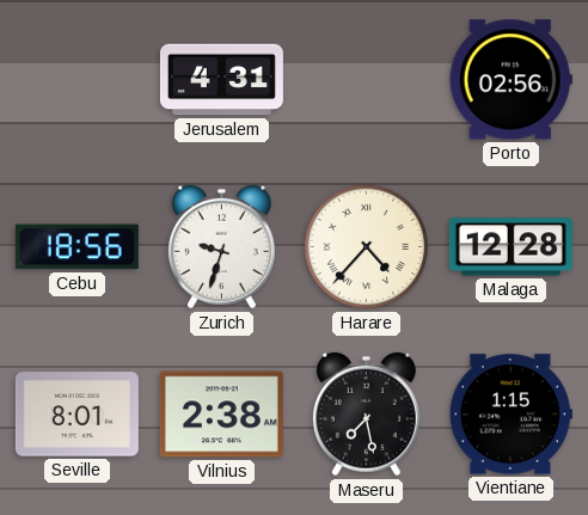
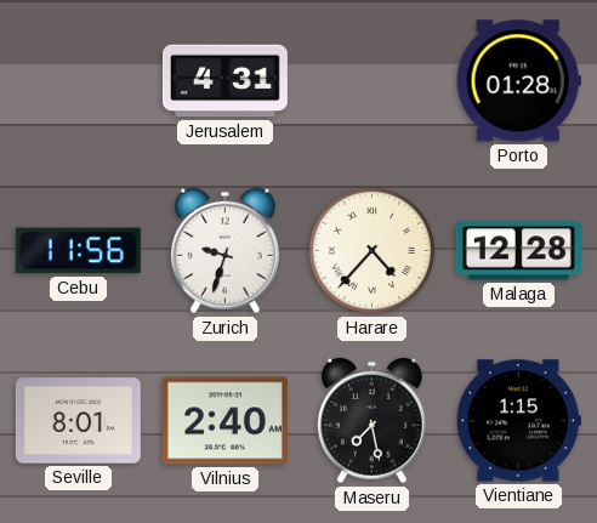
Porto: 02:56 -> 01:28
Cebu: 18:56 -> 11:56
Vilnius: 2:38 -> 2:40
